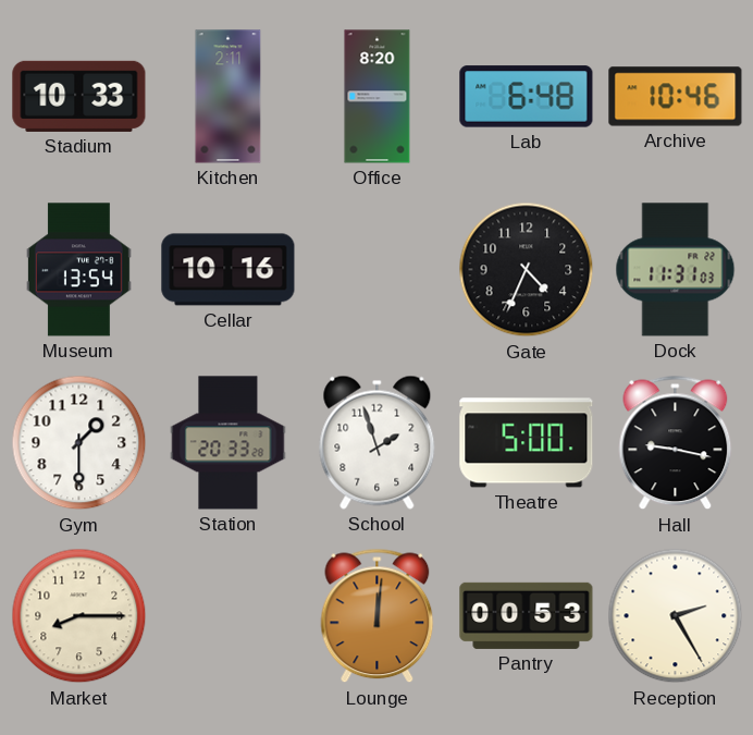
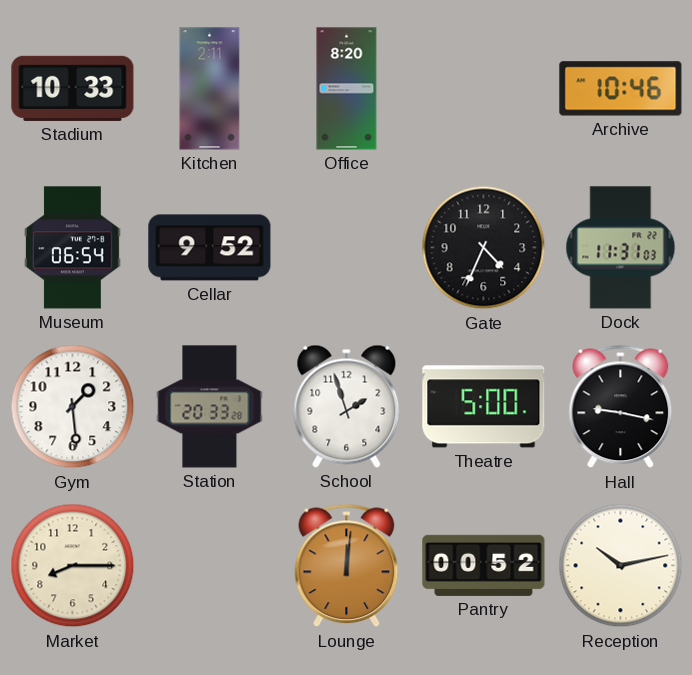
Lab: 6:48 -> none
Museum: 13:54 -> 06:54
Cellar: 10:16 -> 9:52
Gym: 1:30 -> 1:29
Pantry: 00:53 -> 00:52
Reception: 2:25 -> 10:13
